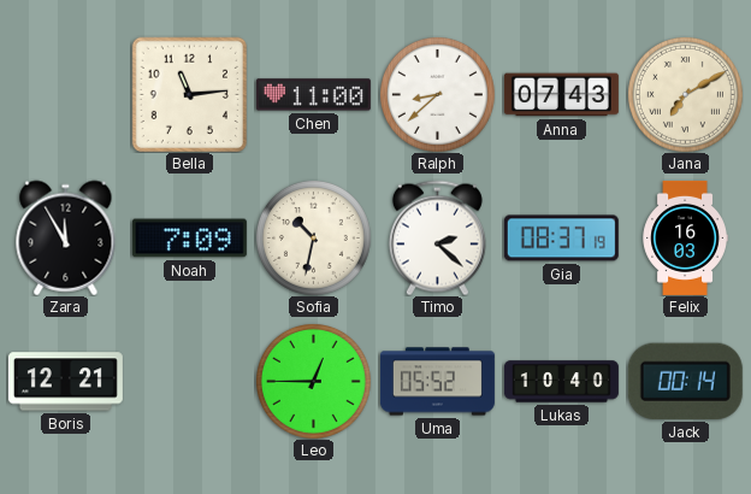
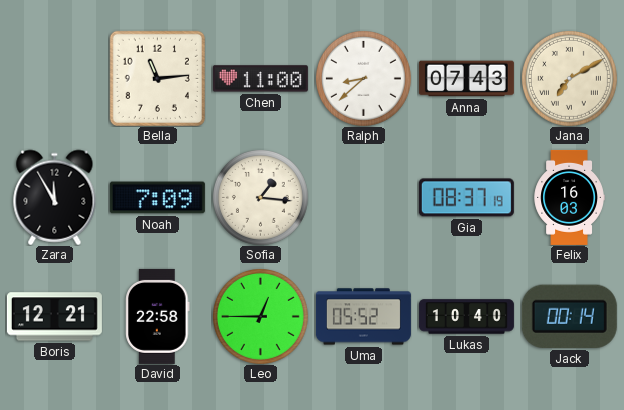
Sofia: 10:32 -> 1:16
Timo: 2:22 -> none
David: none -> 22:58
